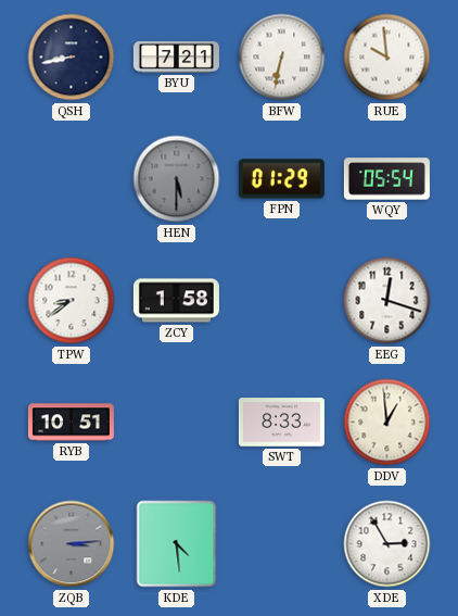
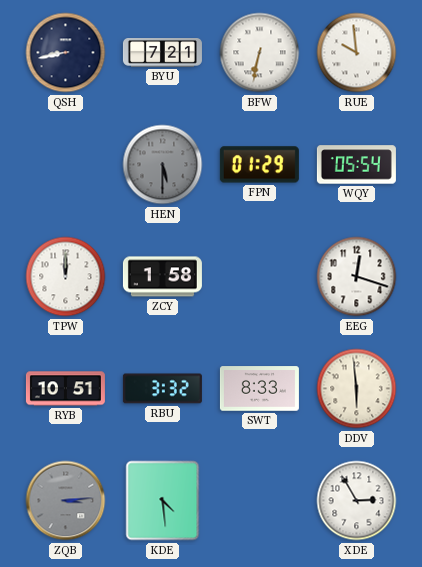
TPW: 8:39 -> 12:00
RBU: none -> 3:32
DDV: 12:59 -> 5:59
